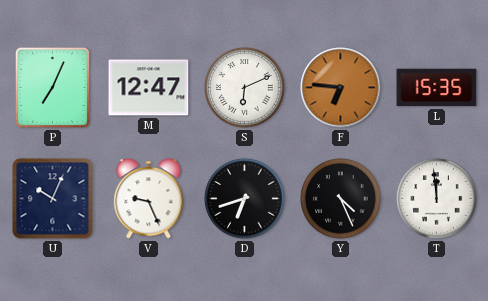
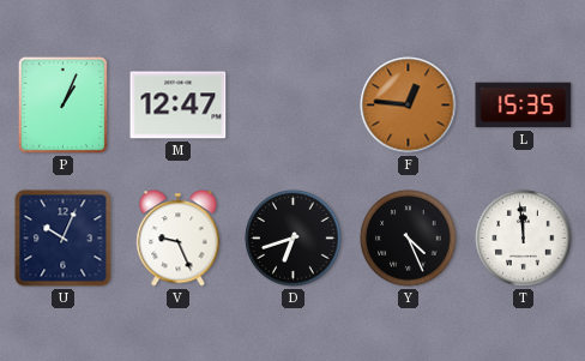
P: 7:04 -> 1:04
S: 6:11 -> none
F: 6:46 -> 12:46
